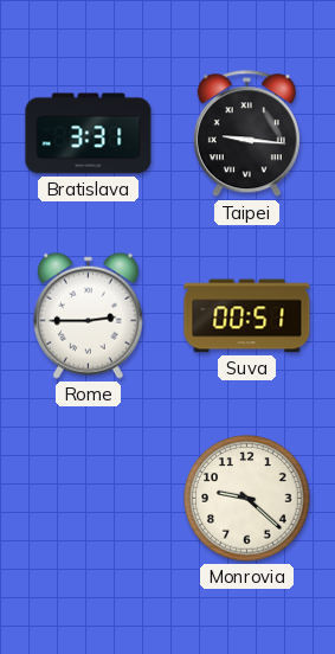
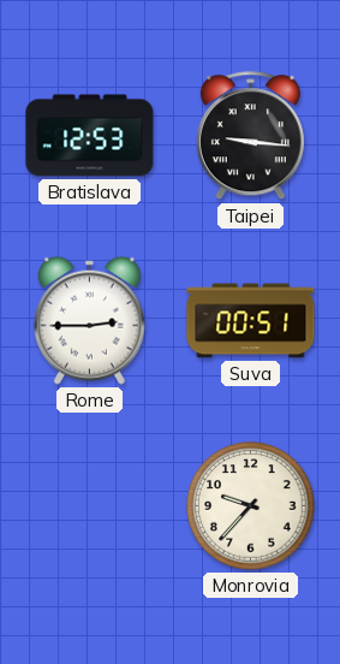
Bratislava: 3:31 -> 12:53
Monrovia: 9:22 -> 9:37
